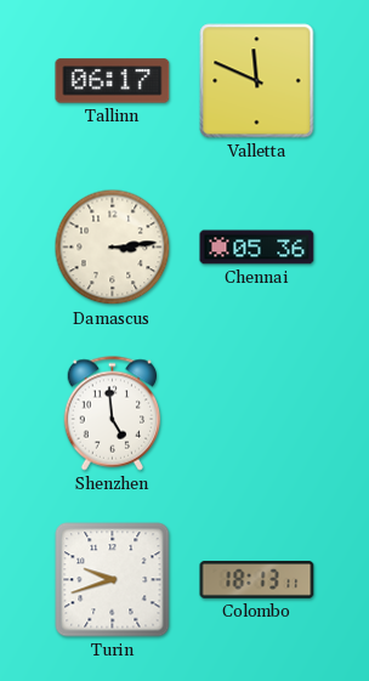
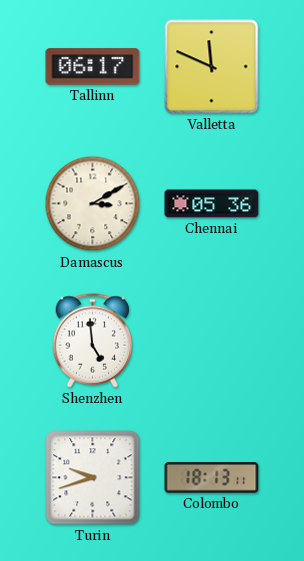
Damascus: 3:14 -> 3:10
